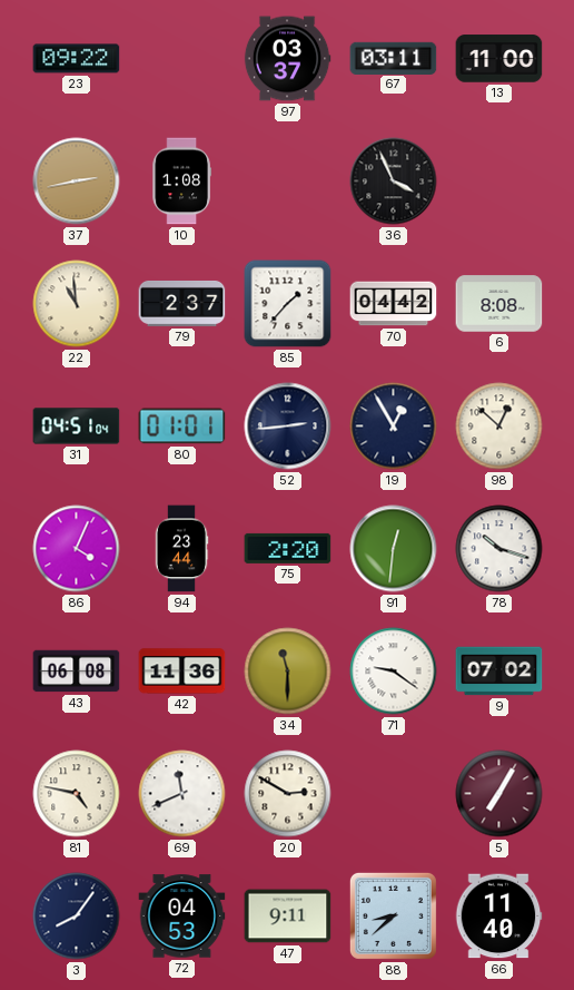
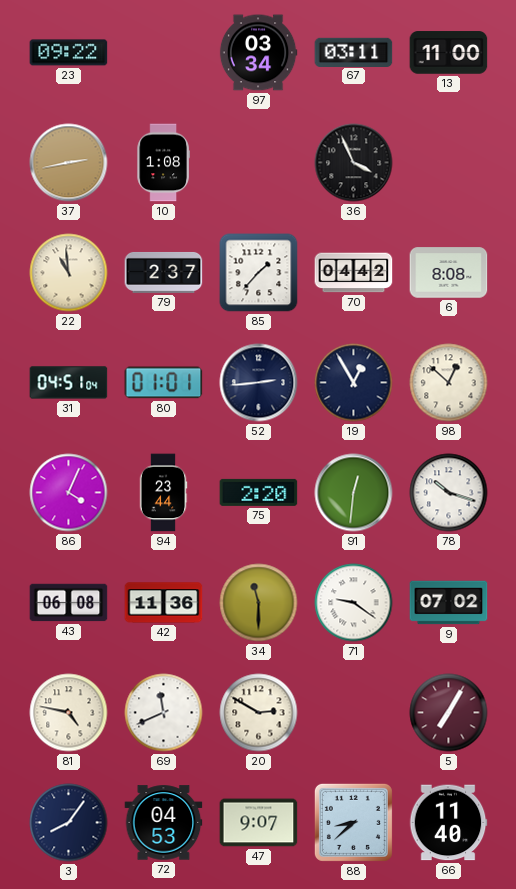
97: 03:37 -> 03:34
47: 9:11 -> 9:07
